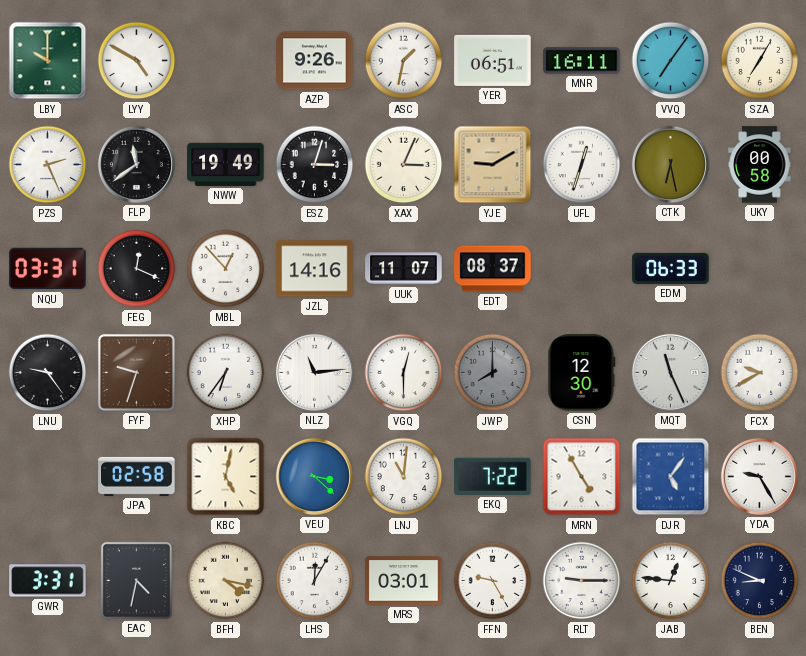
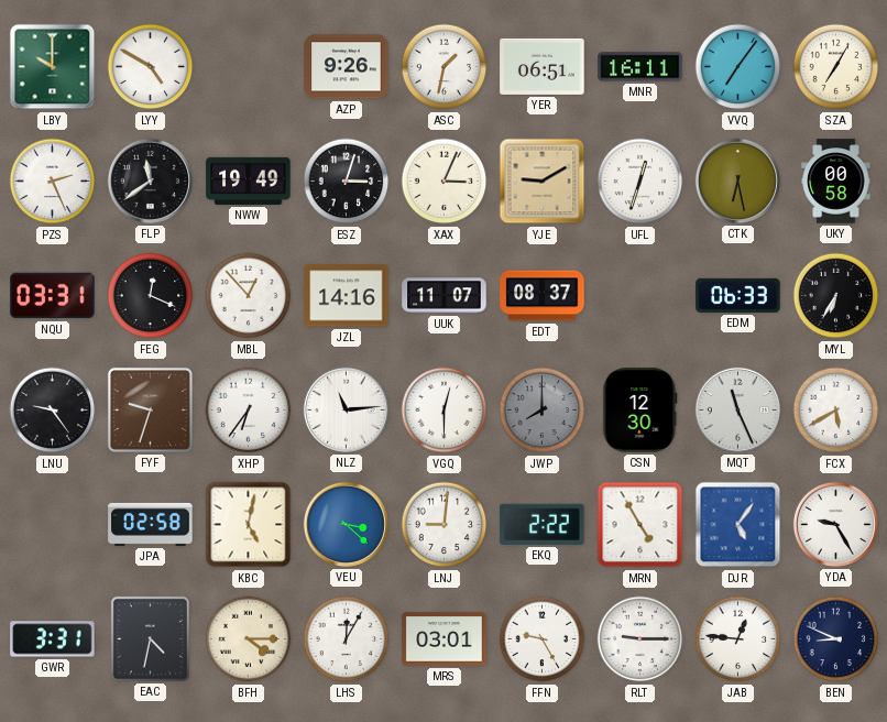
MYL: none -> 6:35
FCX: 9:40 -> 5:40
LNJ: 11:01 -> 9:01
EKQ: 7:22 -> 2:22
BFH: 4:17 -> 4:15
